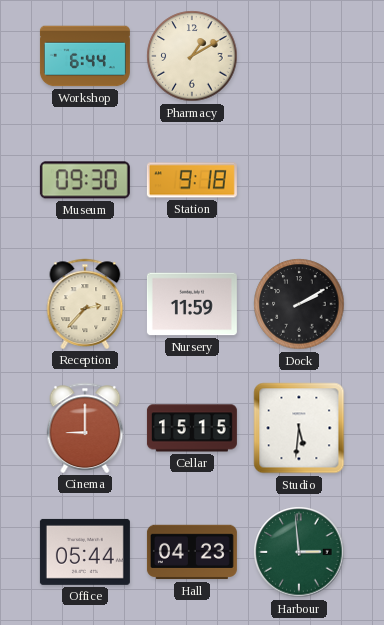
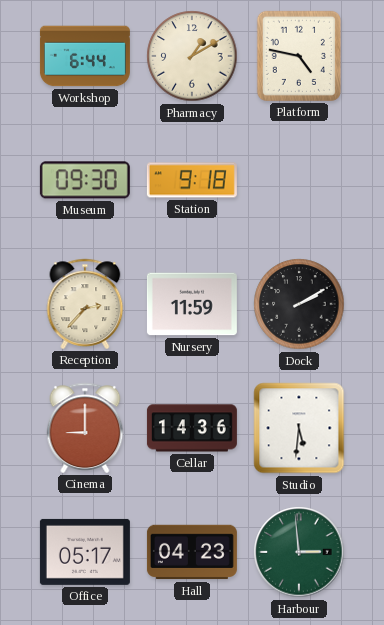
Platform: none -> 4:47
Cellar: 15:15 -> 14:36
Office: 05:44 -> 05:17
